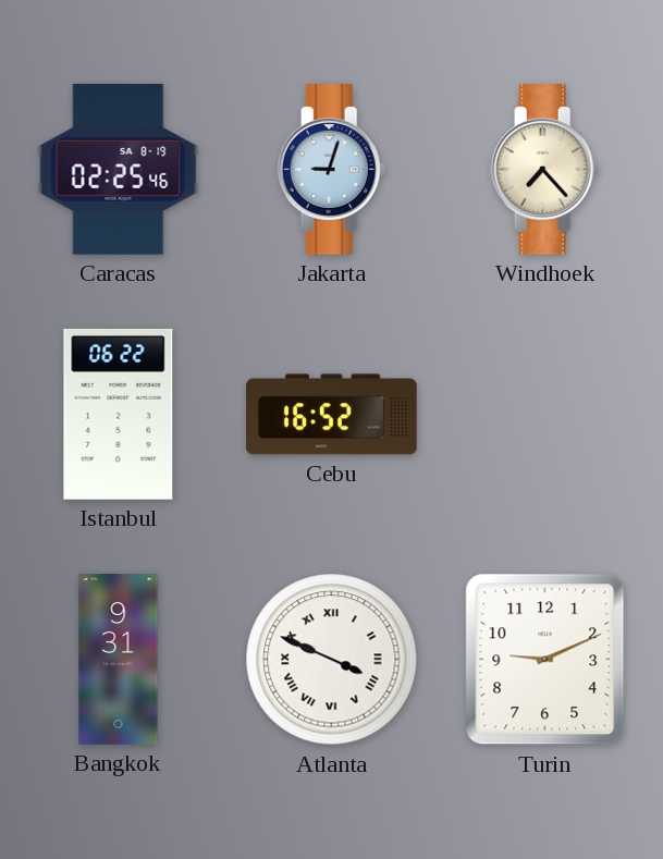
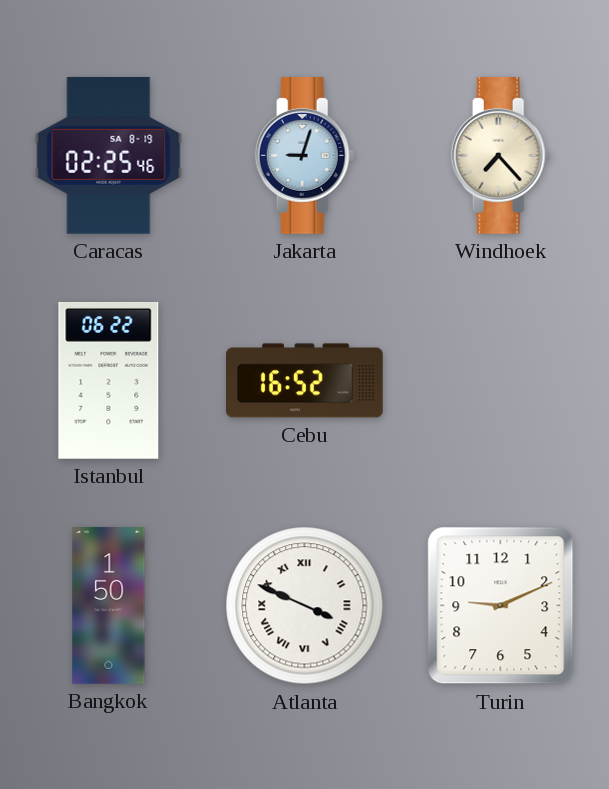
Bangkok: 9:31 -> 1:50
